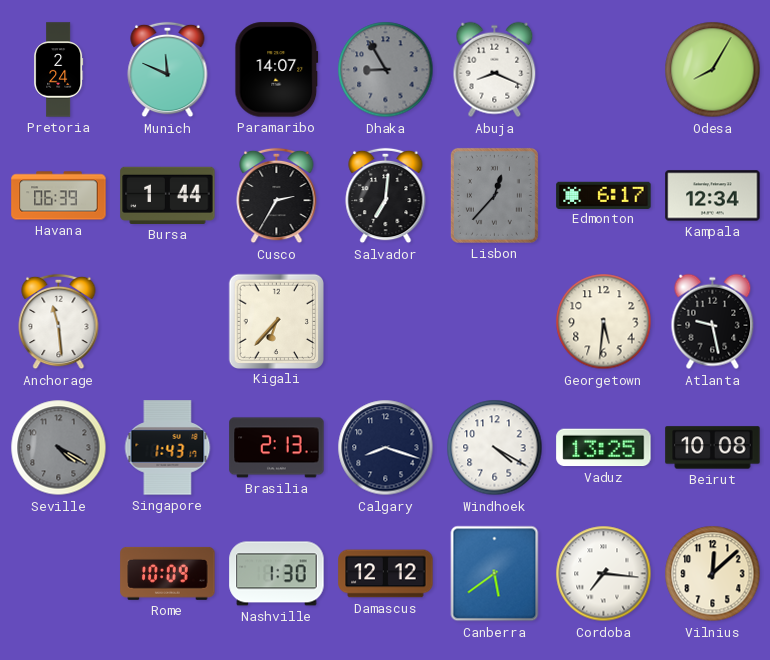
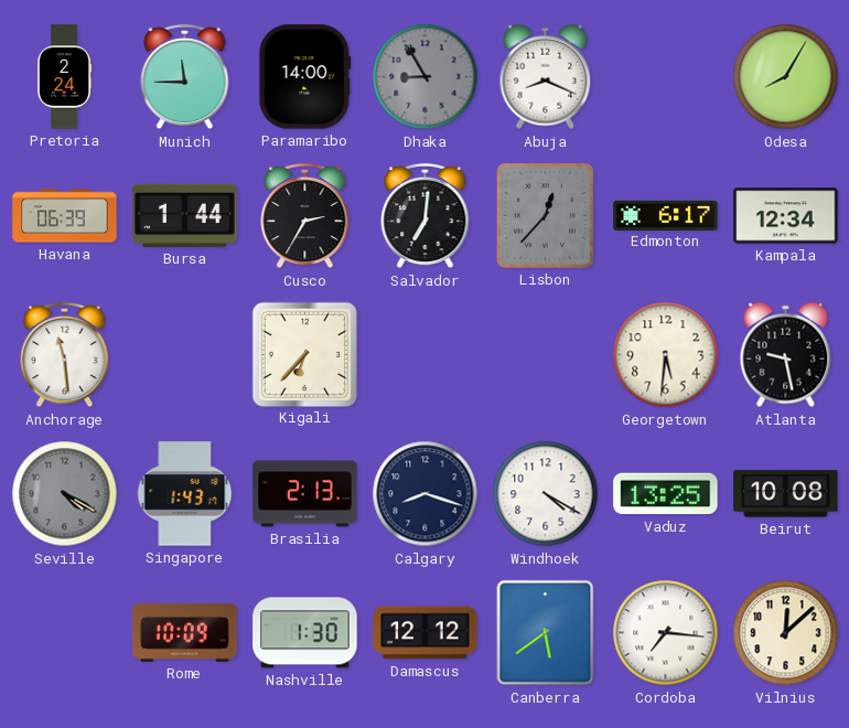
Munich: 11:49 -> 11:45
Paramaribo: 14:07 -> 14:00
